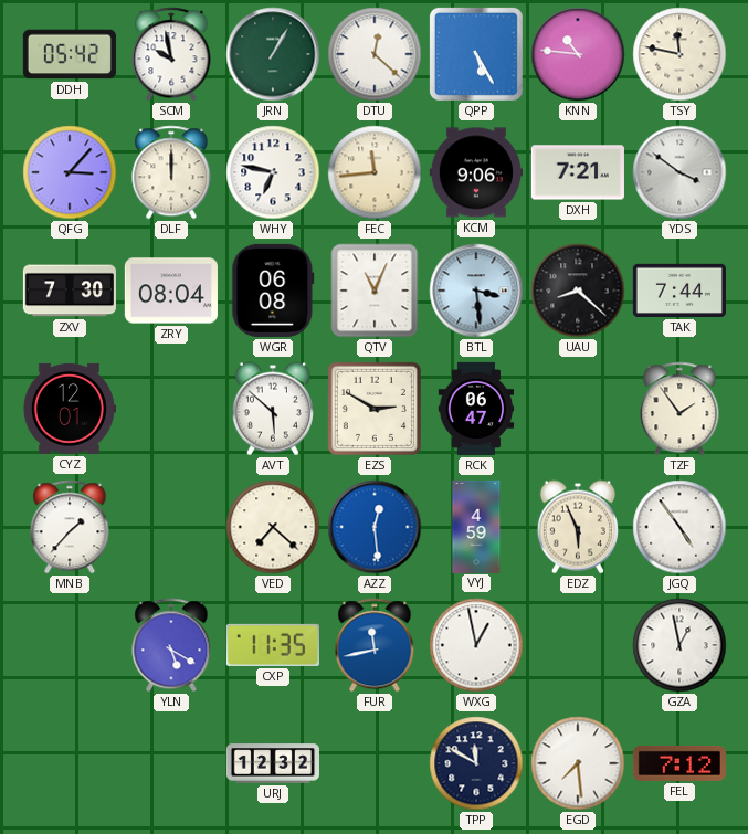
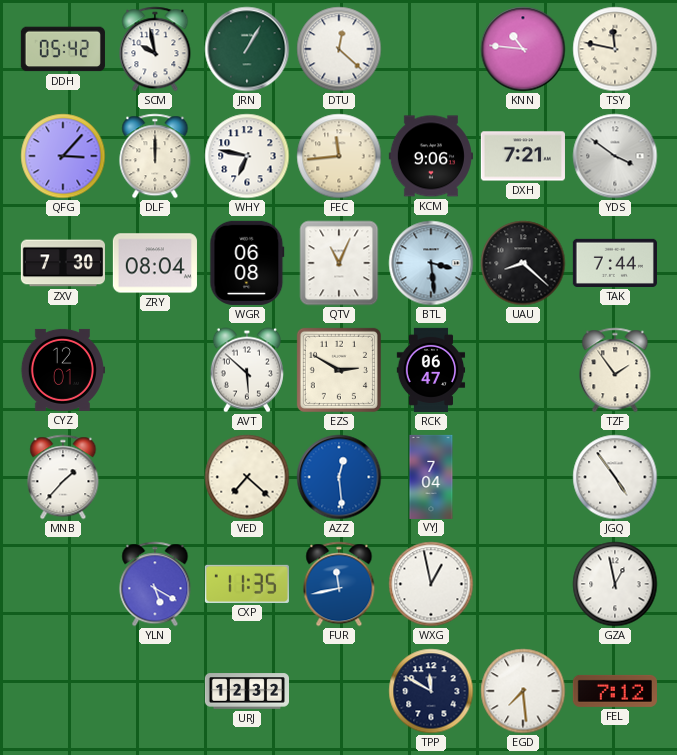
QPP: 5:25 -> none
VYJ: 4:59 -> 7:04
EDZ: 5:56 -> none
